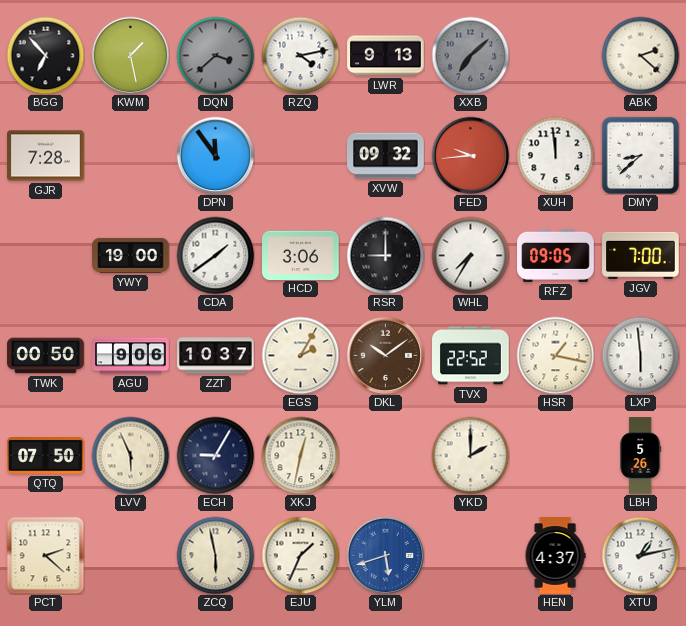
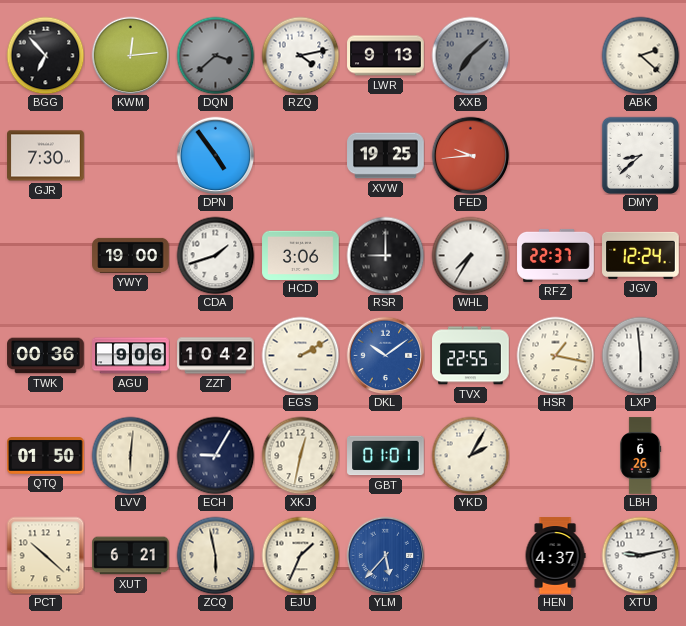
KWM: 1:28 -> 12:14
GJR: 7:28 -> 7:30
DPN: 11:54 -> 4:54
XVW: 09:32 -> 19:25
XUH: 11:59 -> none
CDA: 1:39 -> 1:42
RFZ: 09:05 -> 22:37
JGV: 7:00 -> 12:24
TWK: 00:50 -> 00:36
ZZT: 10:37 -> 10:42
EGS: 2:05 -> 2:10
DKL dial: brown -> blue
TVX: 22:52 -> 22:55
QTQ: 07:50 -> 01:50
LVV: 5:56 -> 6:01
GBT: none -> 01:01
YKD: 2:00 -> 2:05
LBH: 5:26 -> 6:26
PCT: 2:22 -> 10:22
XUT: none -> 6:21
YLM: 5:42 -> 5:37
XTU: 1:13 -> 9:13
